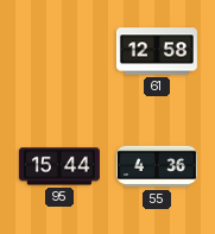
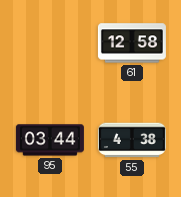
95: 15:44 -> 03:44
55: 4:36 -> 4:38
